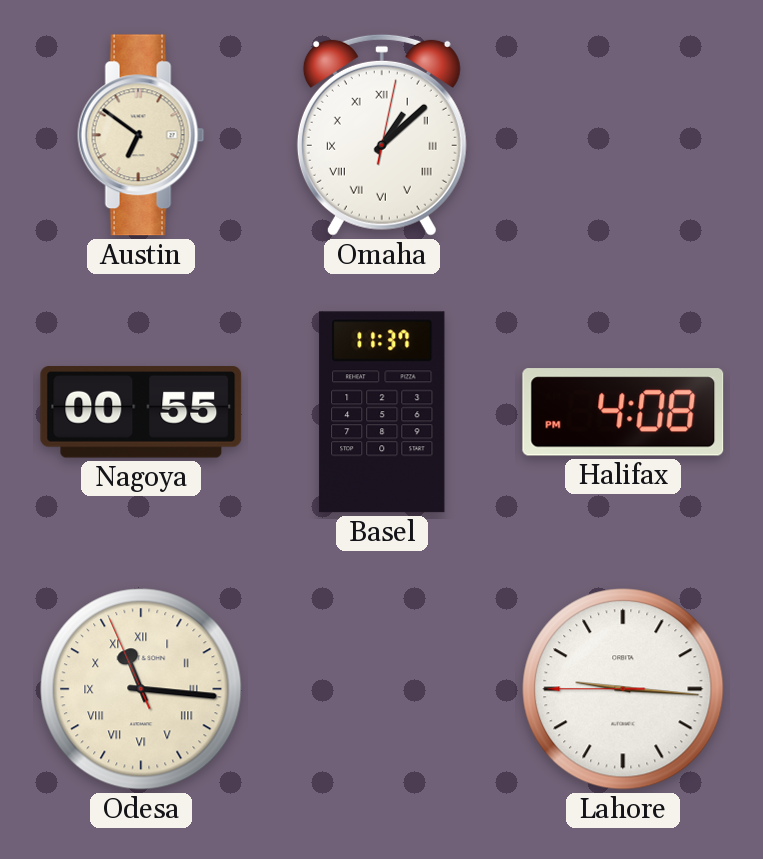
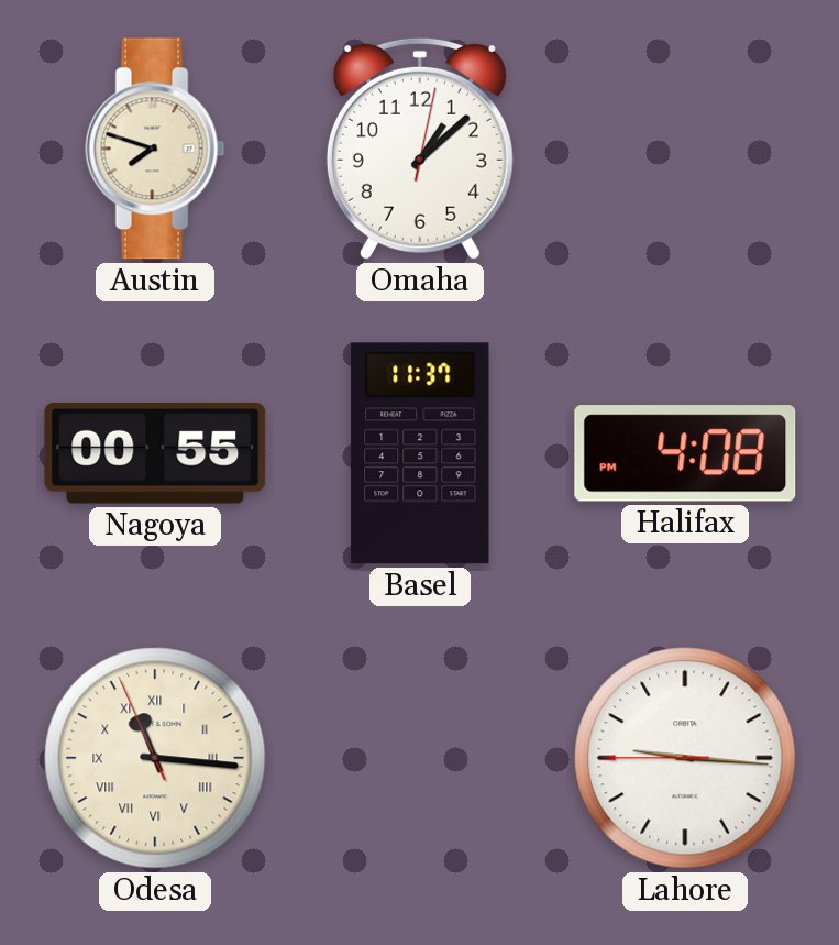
Austin: 6:51 -> 7:48
Omaha numerals: Roman -> Arabic
